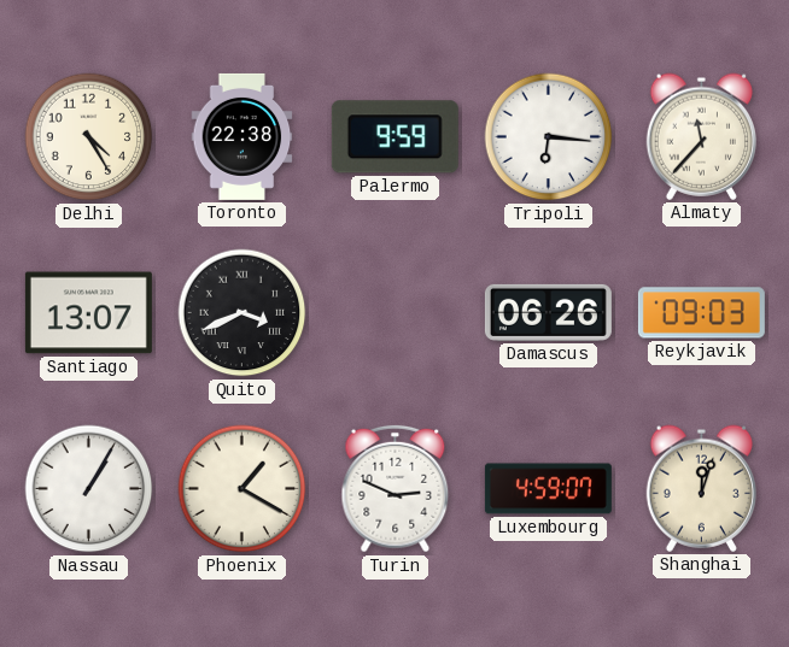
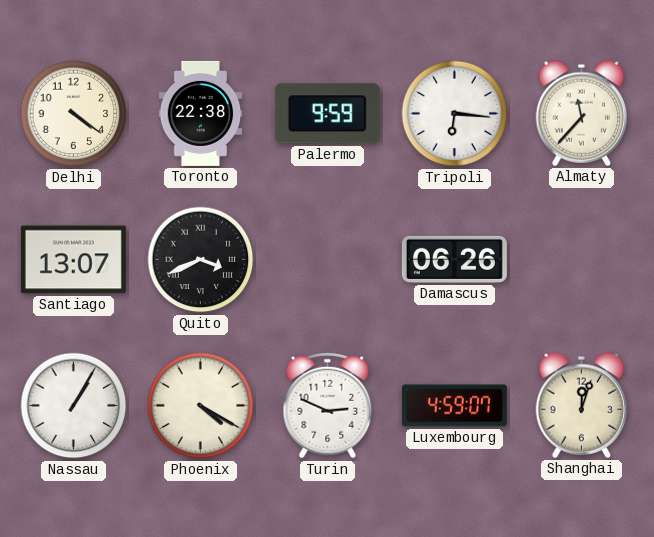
Delhi: 4:25 -> 4:21
Reykjavik: 09:03 -> none
Phoenix: 1:20 -> 4:20
